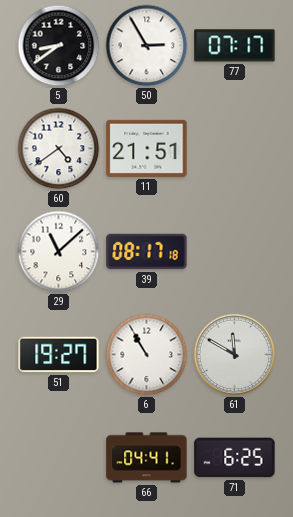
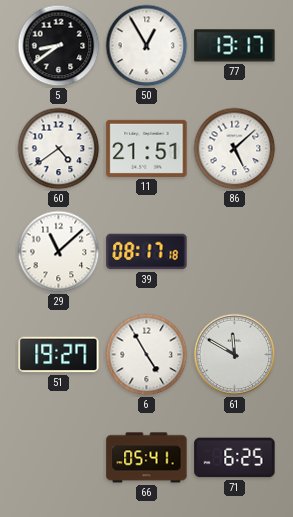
50: 2:55 -> 12:55
77: 07:17 -> 13:17
86: none -> 5:08
6: 10:55 -> 4:55
66: 04:41 -> 05:41
